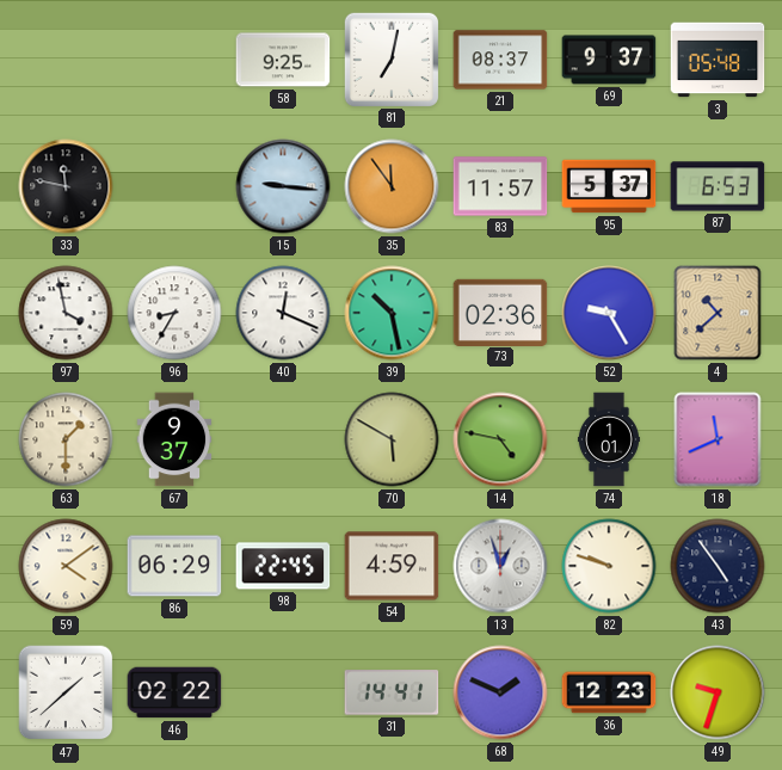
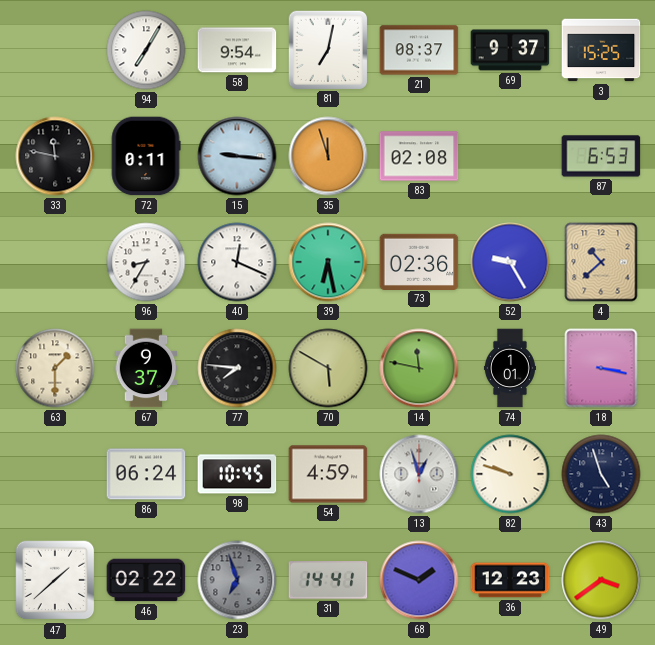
94: none -> 7:05
58: 9:25 -> 9:54
3: 05:48 -> 15:25
72: none -> 0:11
35: 11:54 -> 11:57
83: 11:57 -> 02:08
95: 5:37 -> none
97: 3:58 -> none
39: 10:28 -> 6:28
77: none -> 7:46
14: 4:47 -> 11:47
18: 11:41 -> 3:17
59: 4:09 -> none
86: 06:29 -> 06:24
98: 22:45 -> 10:45
43: 4:54 -> 4:57
23: none -> 6:57
49: 9:33 -> 3:39
